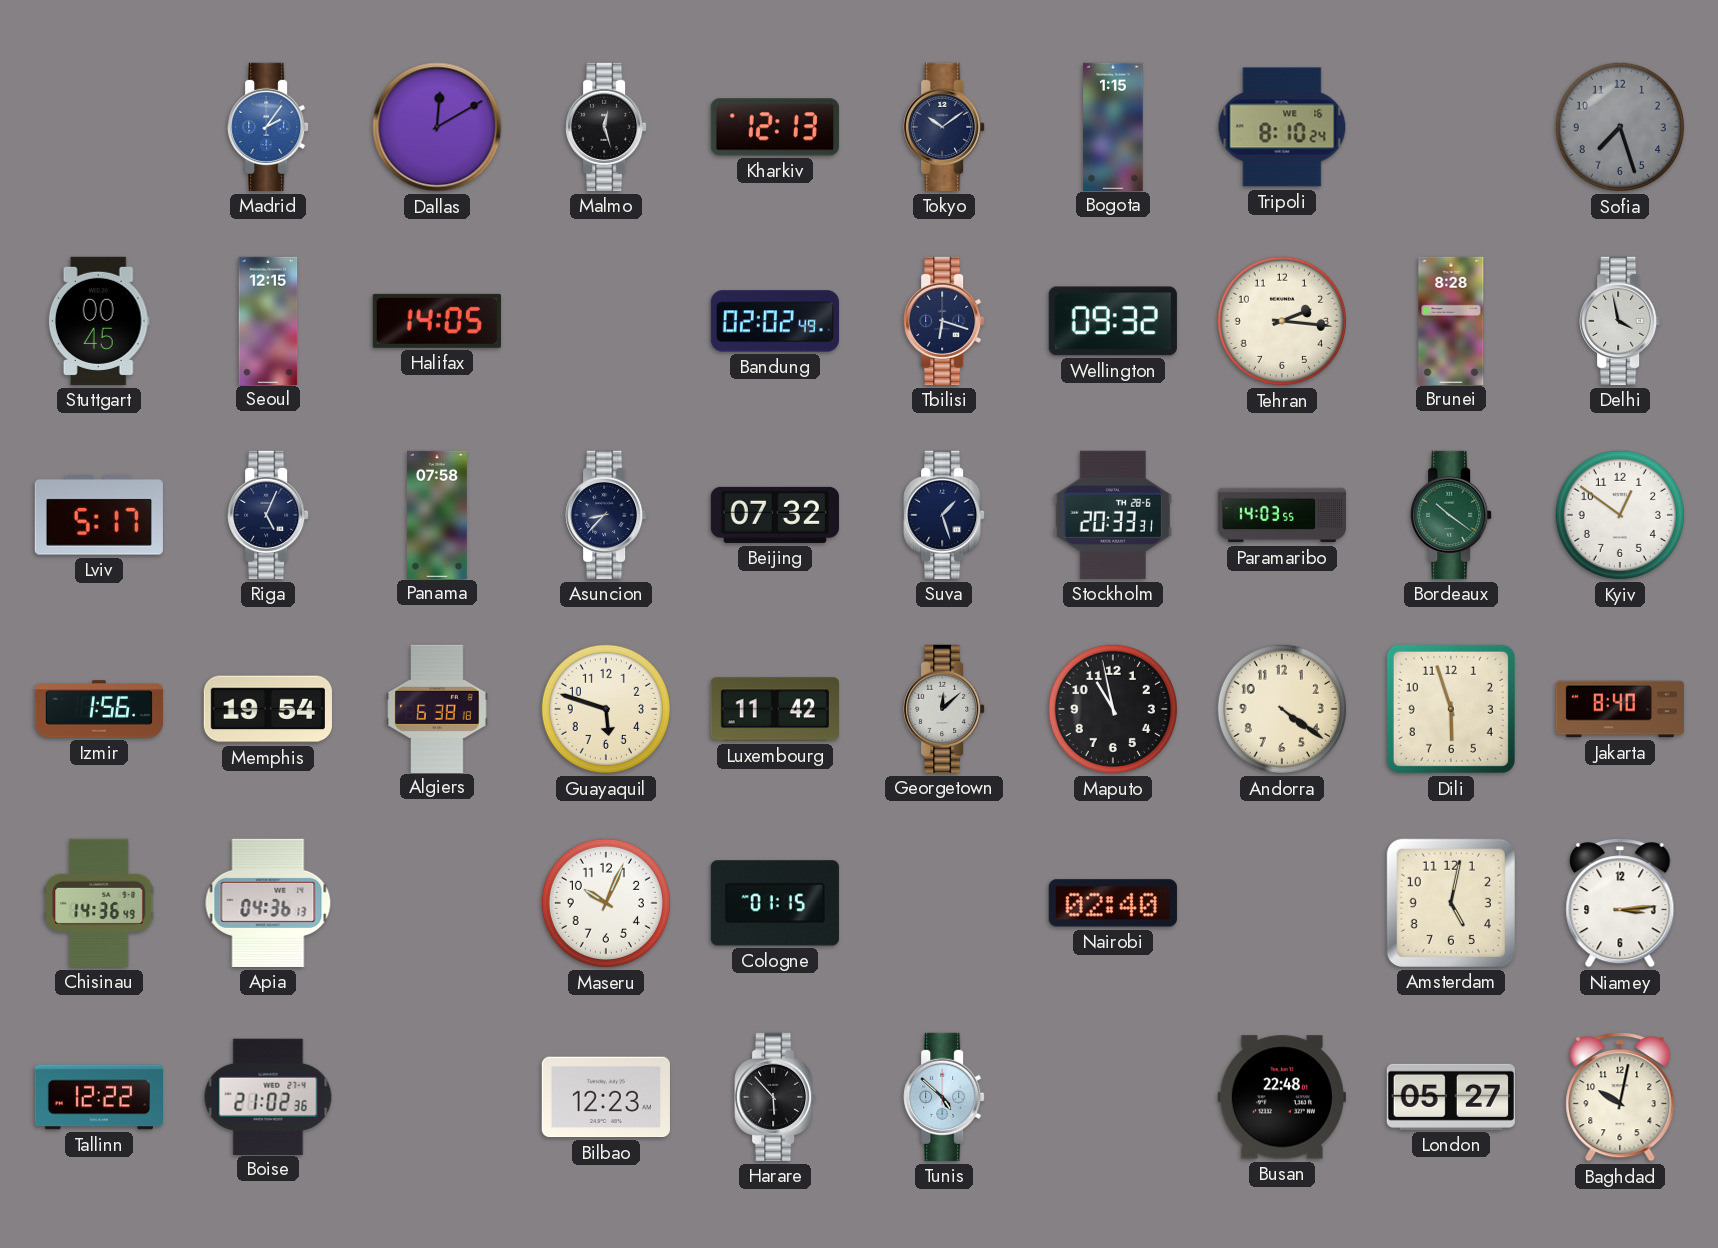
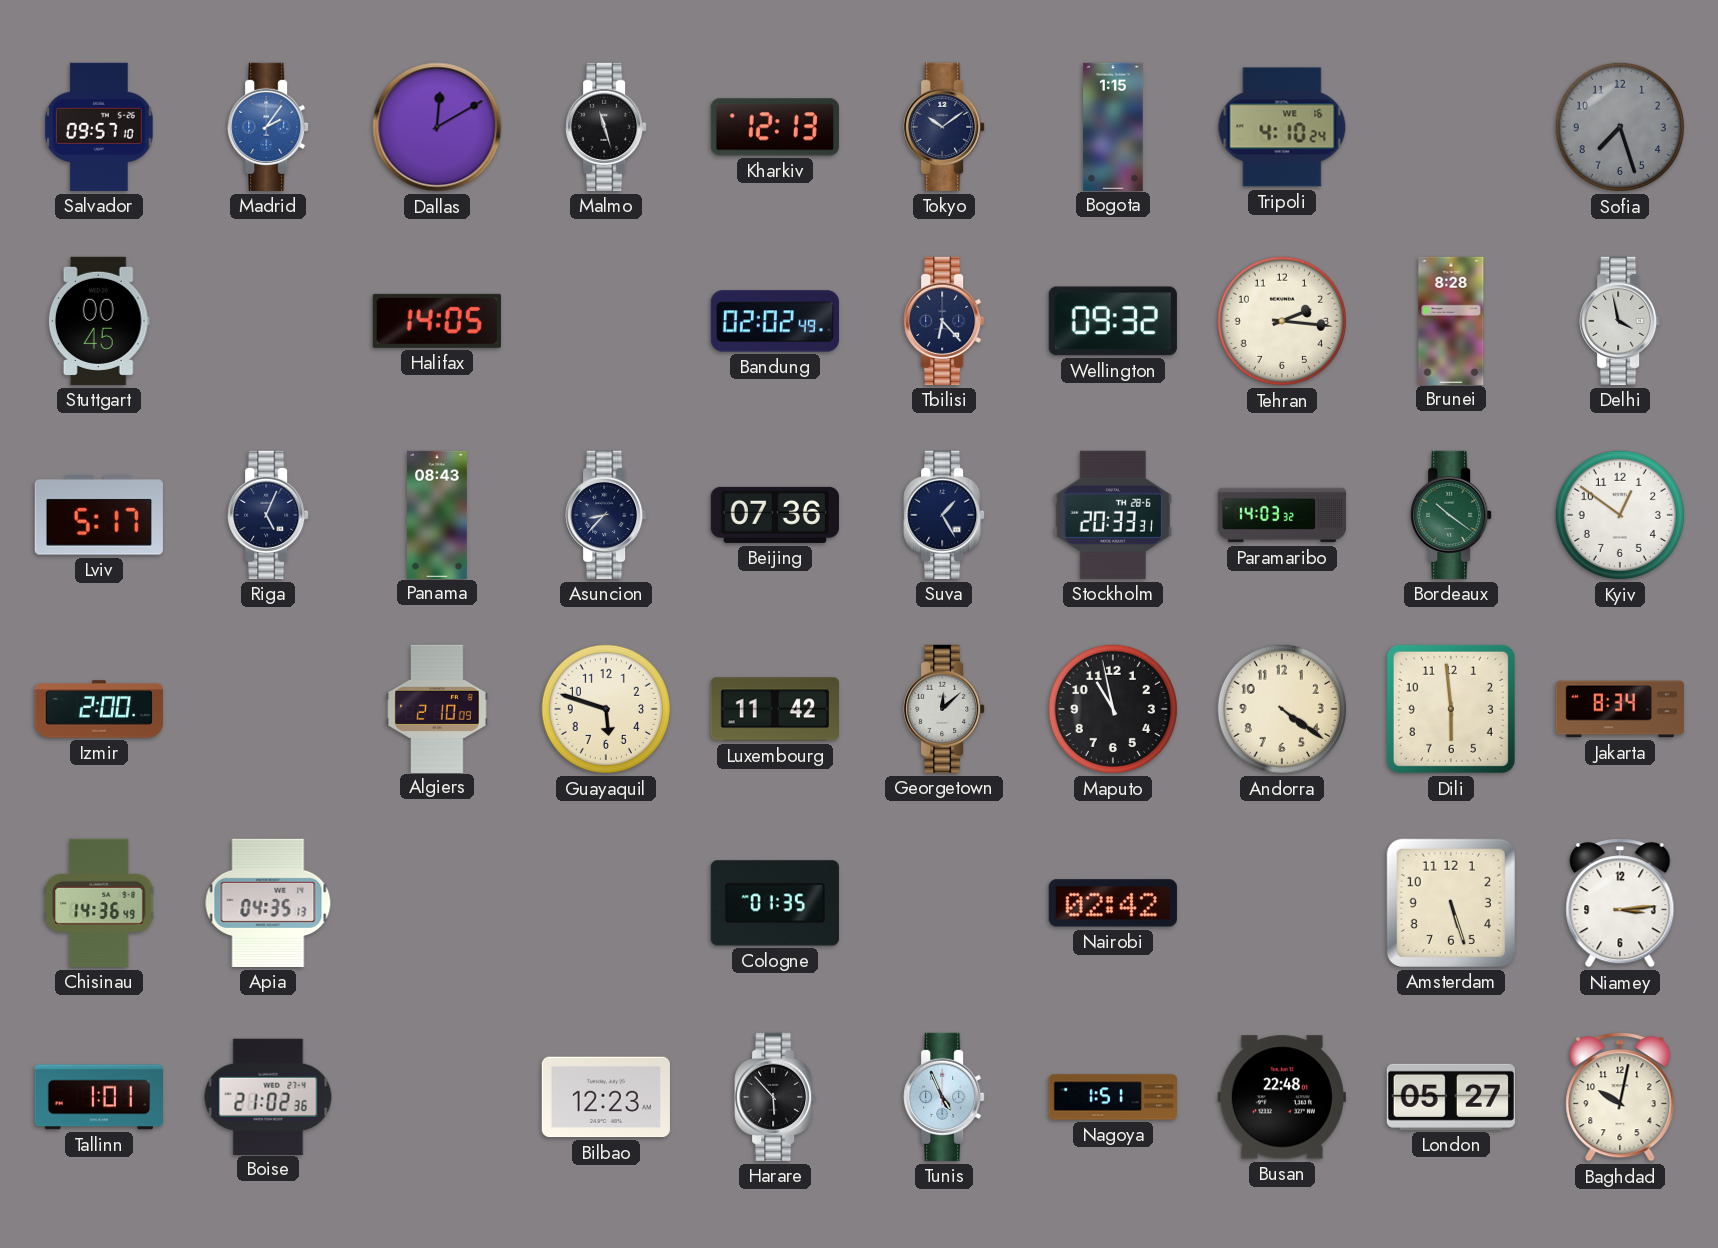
Salvador: none -> 09:57
Malmo: 12:27 -> 11:27
Tripoli: 8:10 -> 4:10
Seoul: 12:15 -> none
Tbilisi: 6:18 -> 6:23
Panama: 07:58 -> 08:43
Beijing: 07:32 -> 07:36
Suva: 1:27 -> 1:25
Paramaribo: 14:03:55 -> 14:03:32
Izmir: 1:56 -> 2:00
Memphis: 19:54 -> none
Algiers: 6:38 -> 2:10
Dili: 5:57 -> 5:59
Jakarta: 8:40 -> 8:34
Apia: 04:36 -> 04:35
Maseru: 10:04 -> none
Cologne: 01:15 -> 01:35
Nairobi: 02:40 -> 02:42
Amsterdam: 5:02 -> 5:27
Tallinn: 12:22 -> 1:01
Tunis: 4:52 -> 4:56
Nagoya: none -> 1:51
